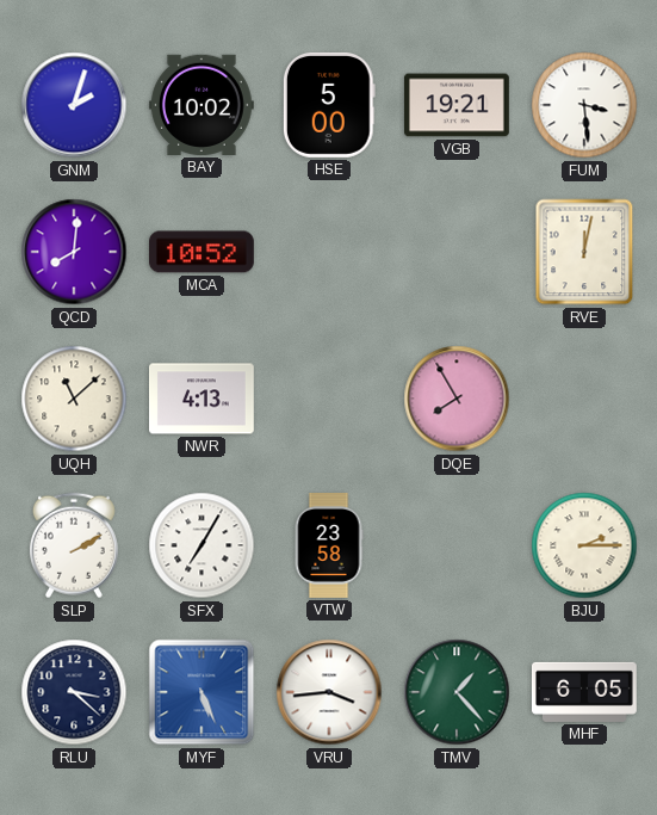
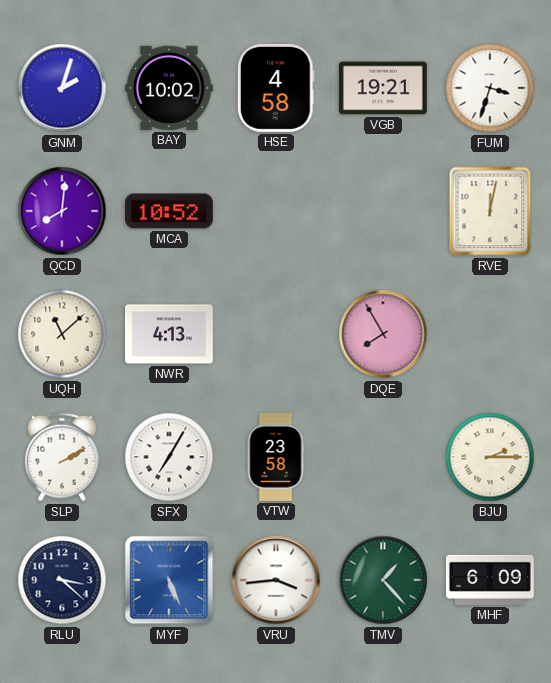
HSE: 5:00 -> 4:58
FUM: 3:29 -> 3:33
MHF: 6:05 -> 6:09
